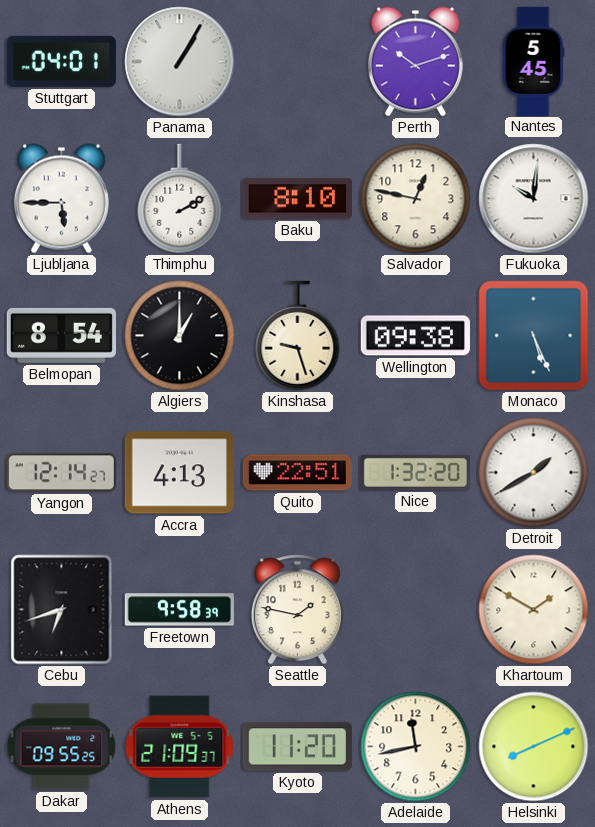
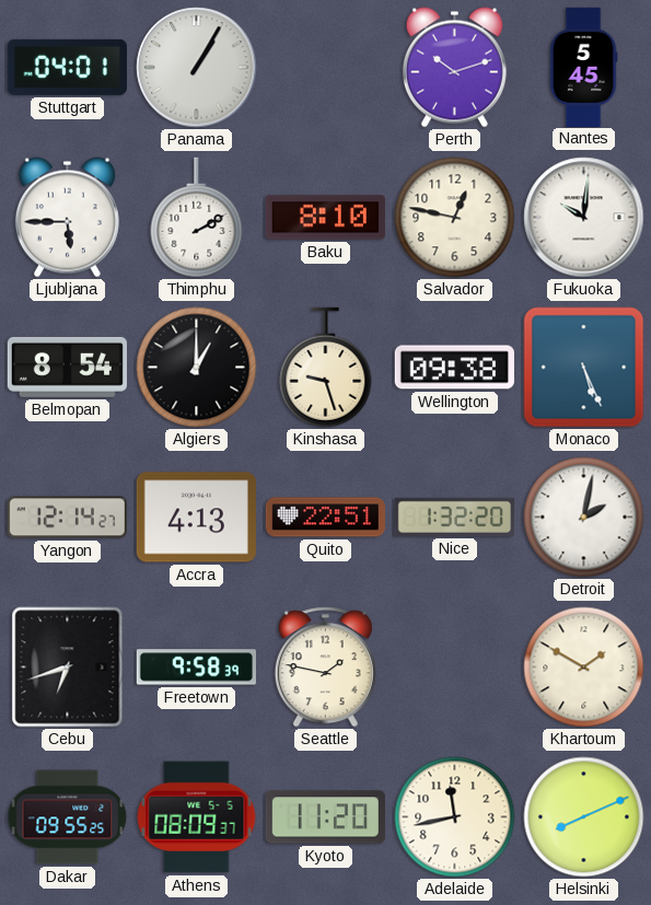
Detroit: 1:40 -> 2:02
Athens: 21:09 -> 08:09
